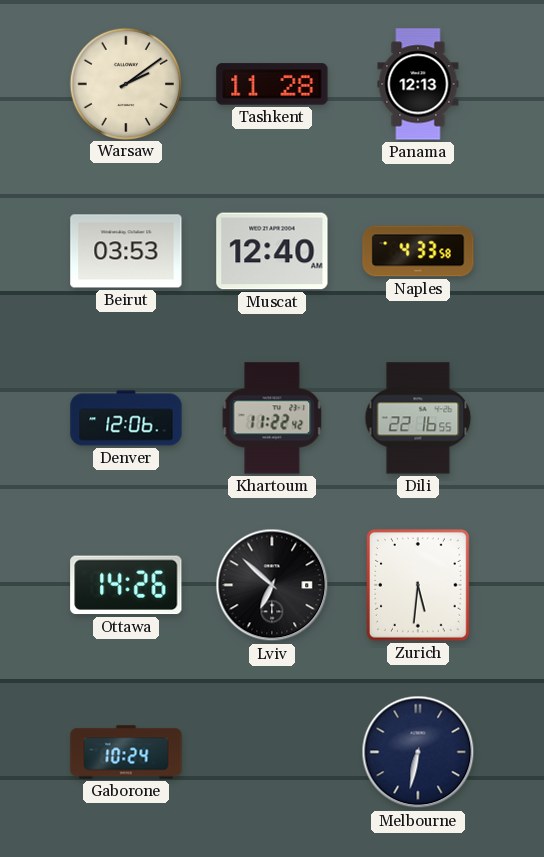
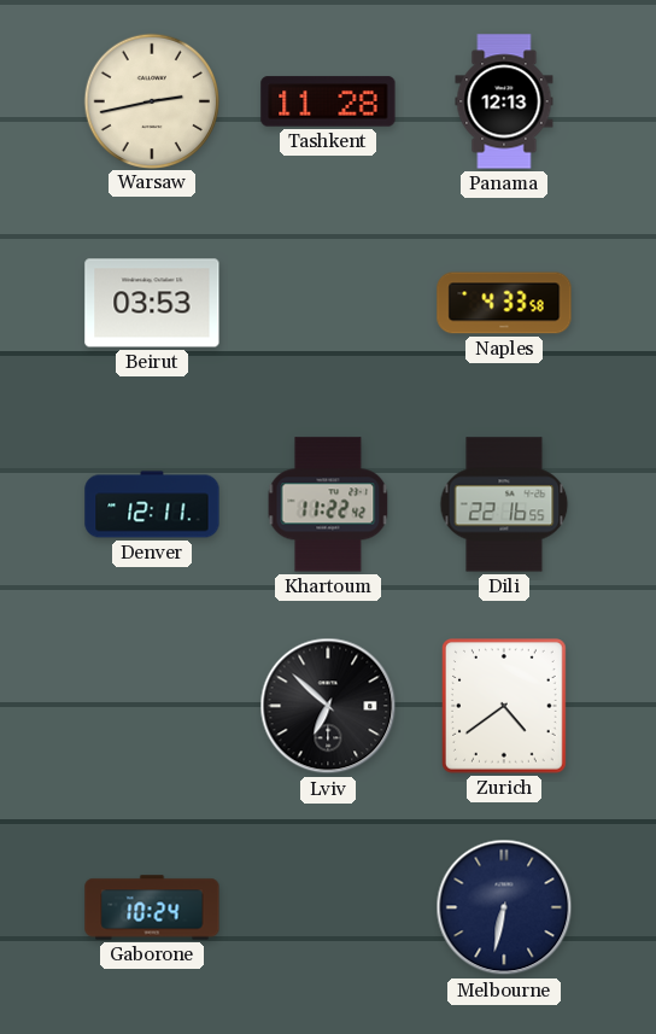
Warsaw: 2:09 -> 2:43
Muscat: 12:40 -> none
Denver: 12:06 -> 12:11
Ottawa: 14:26 -> none
Zurich: 5:31 -> 4:39
